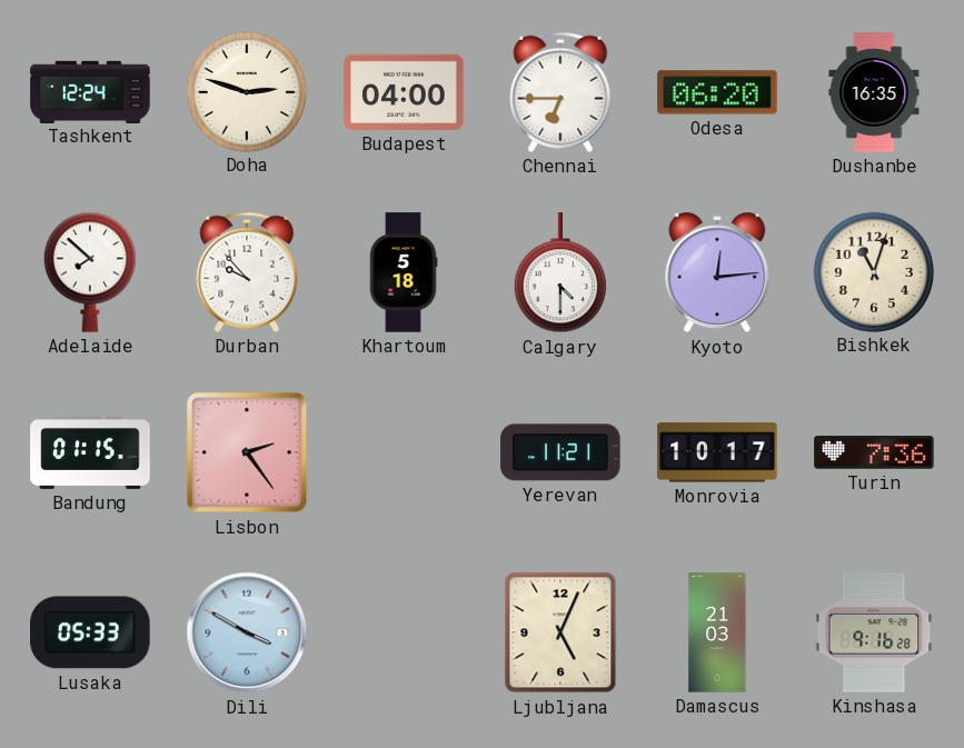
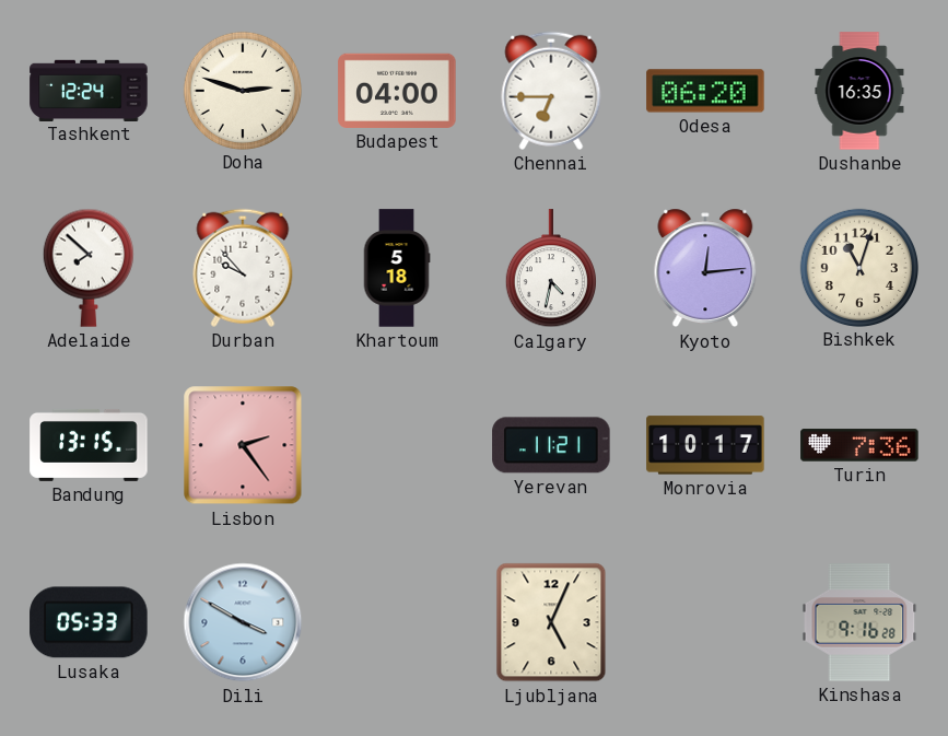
Calgary: 4:30 -> 4:32
Bandung: 01:15 -> 13:15
Damascus: 21:03 -> none
